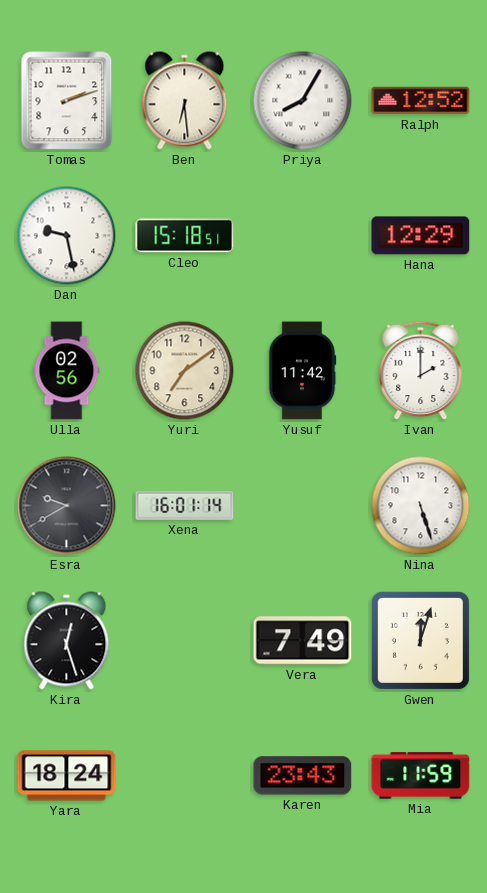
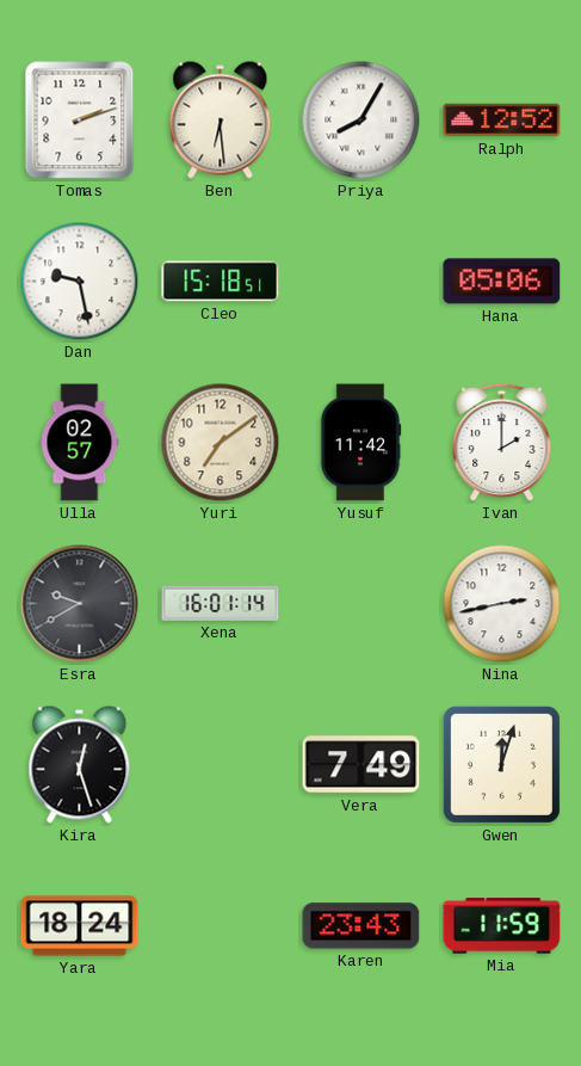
Hana: 12:29 -> 05:06
Ulla: 02:56 -> 02:57
Nina: 5:27 -> 2:43
